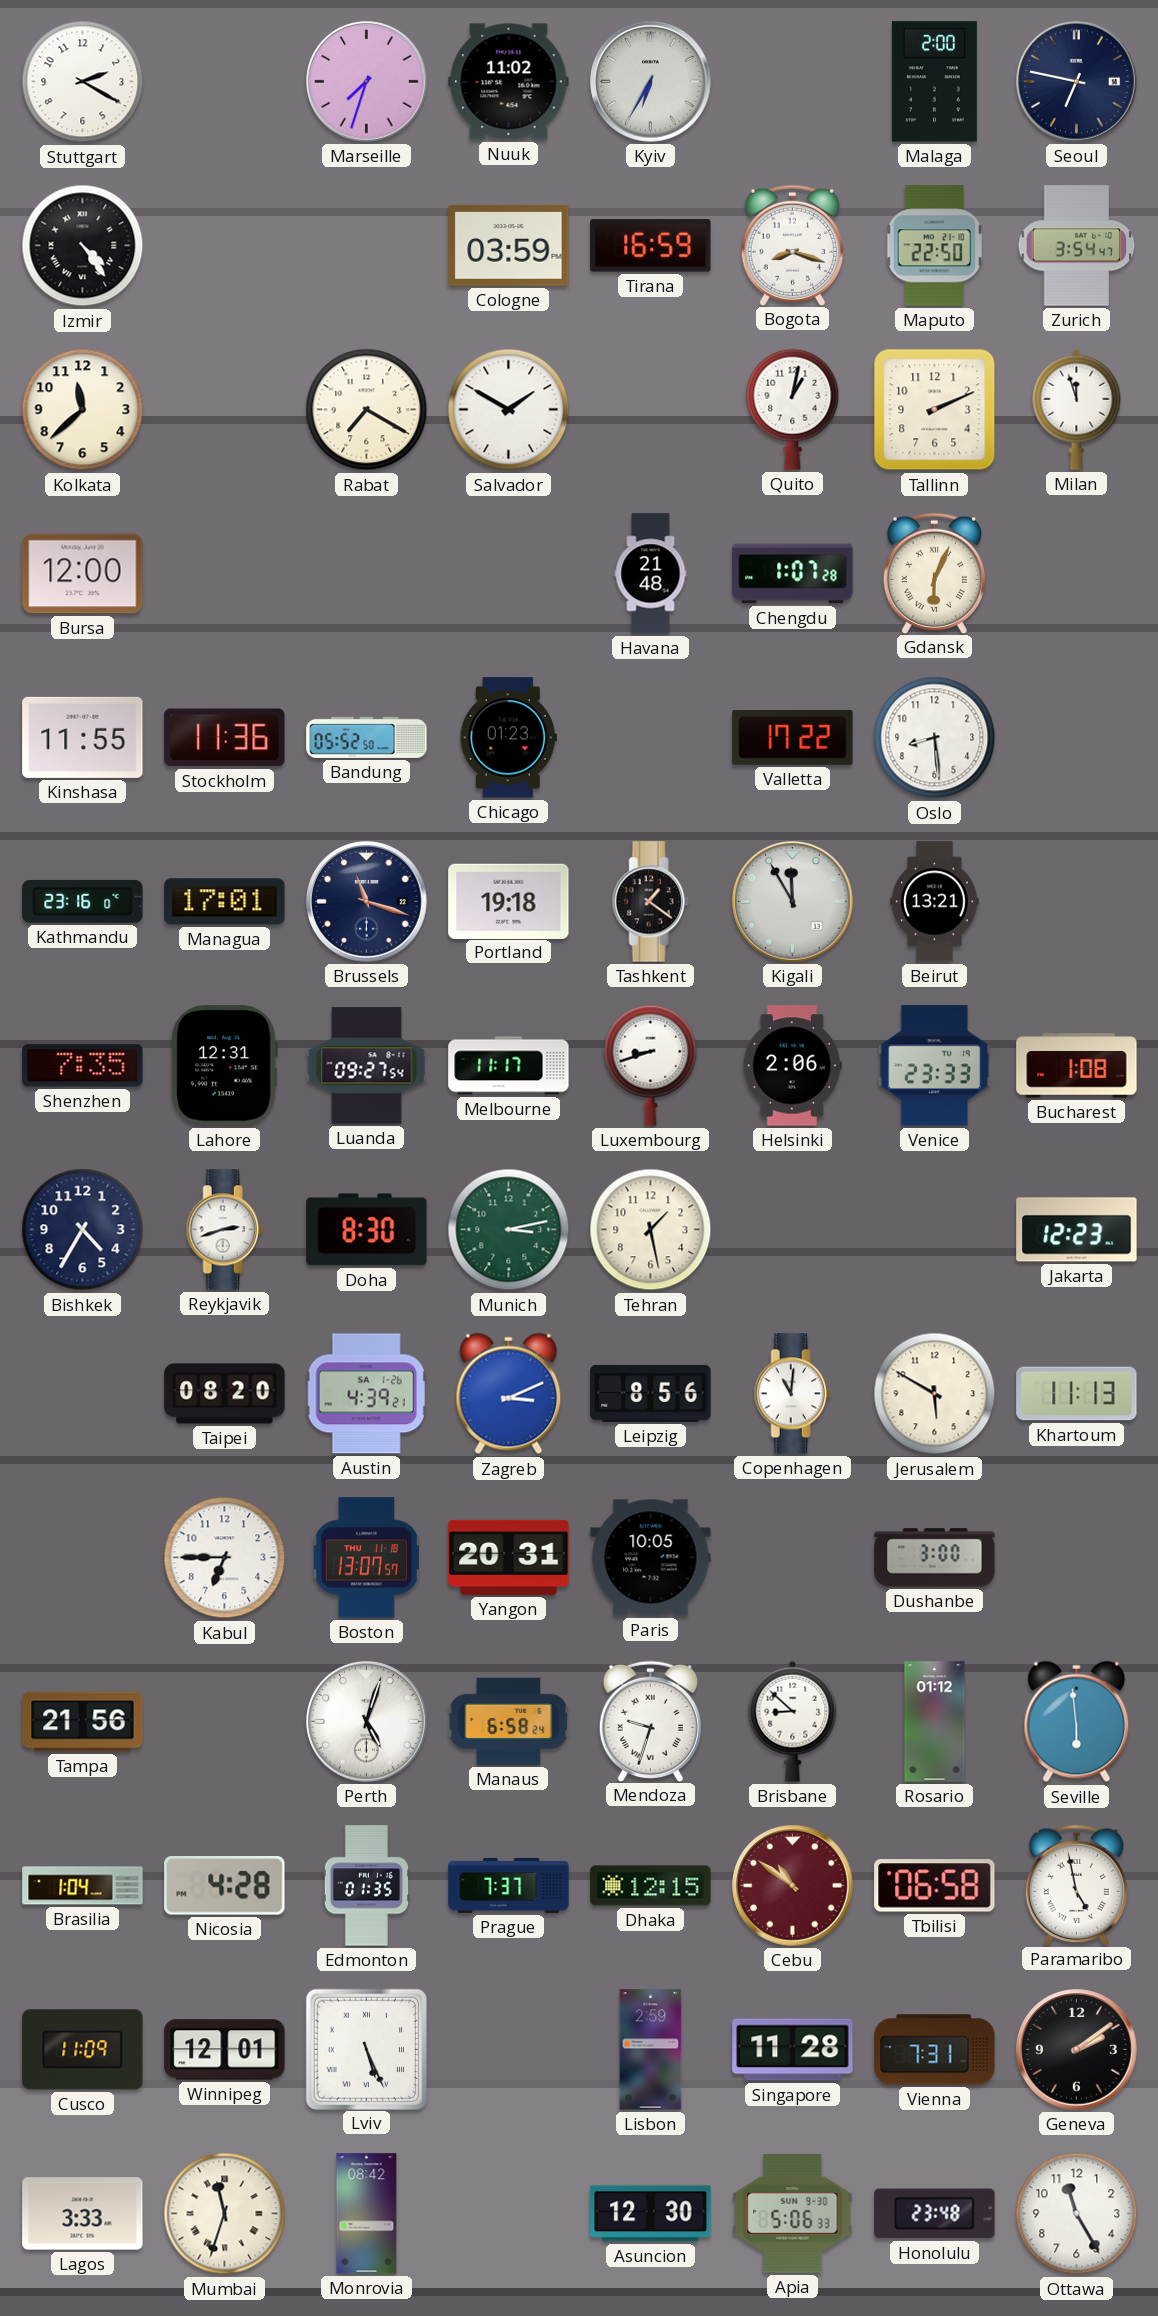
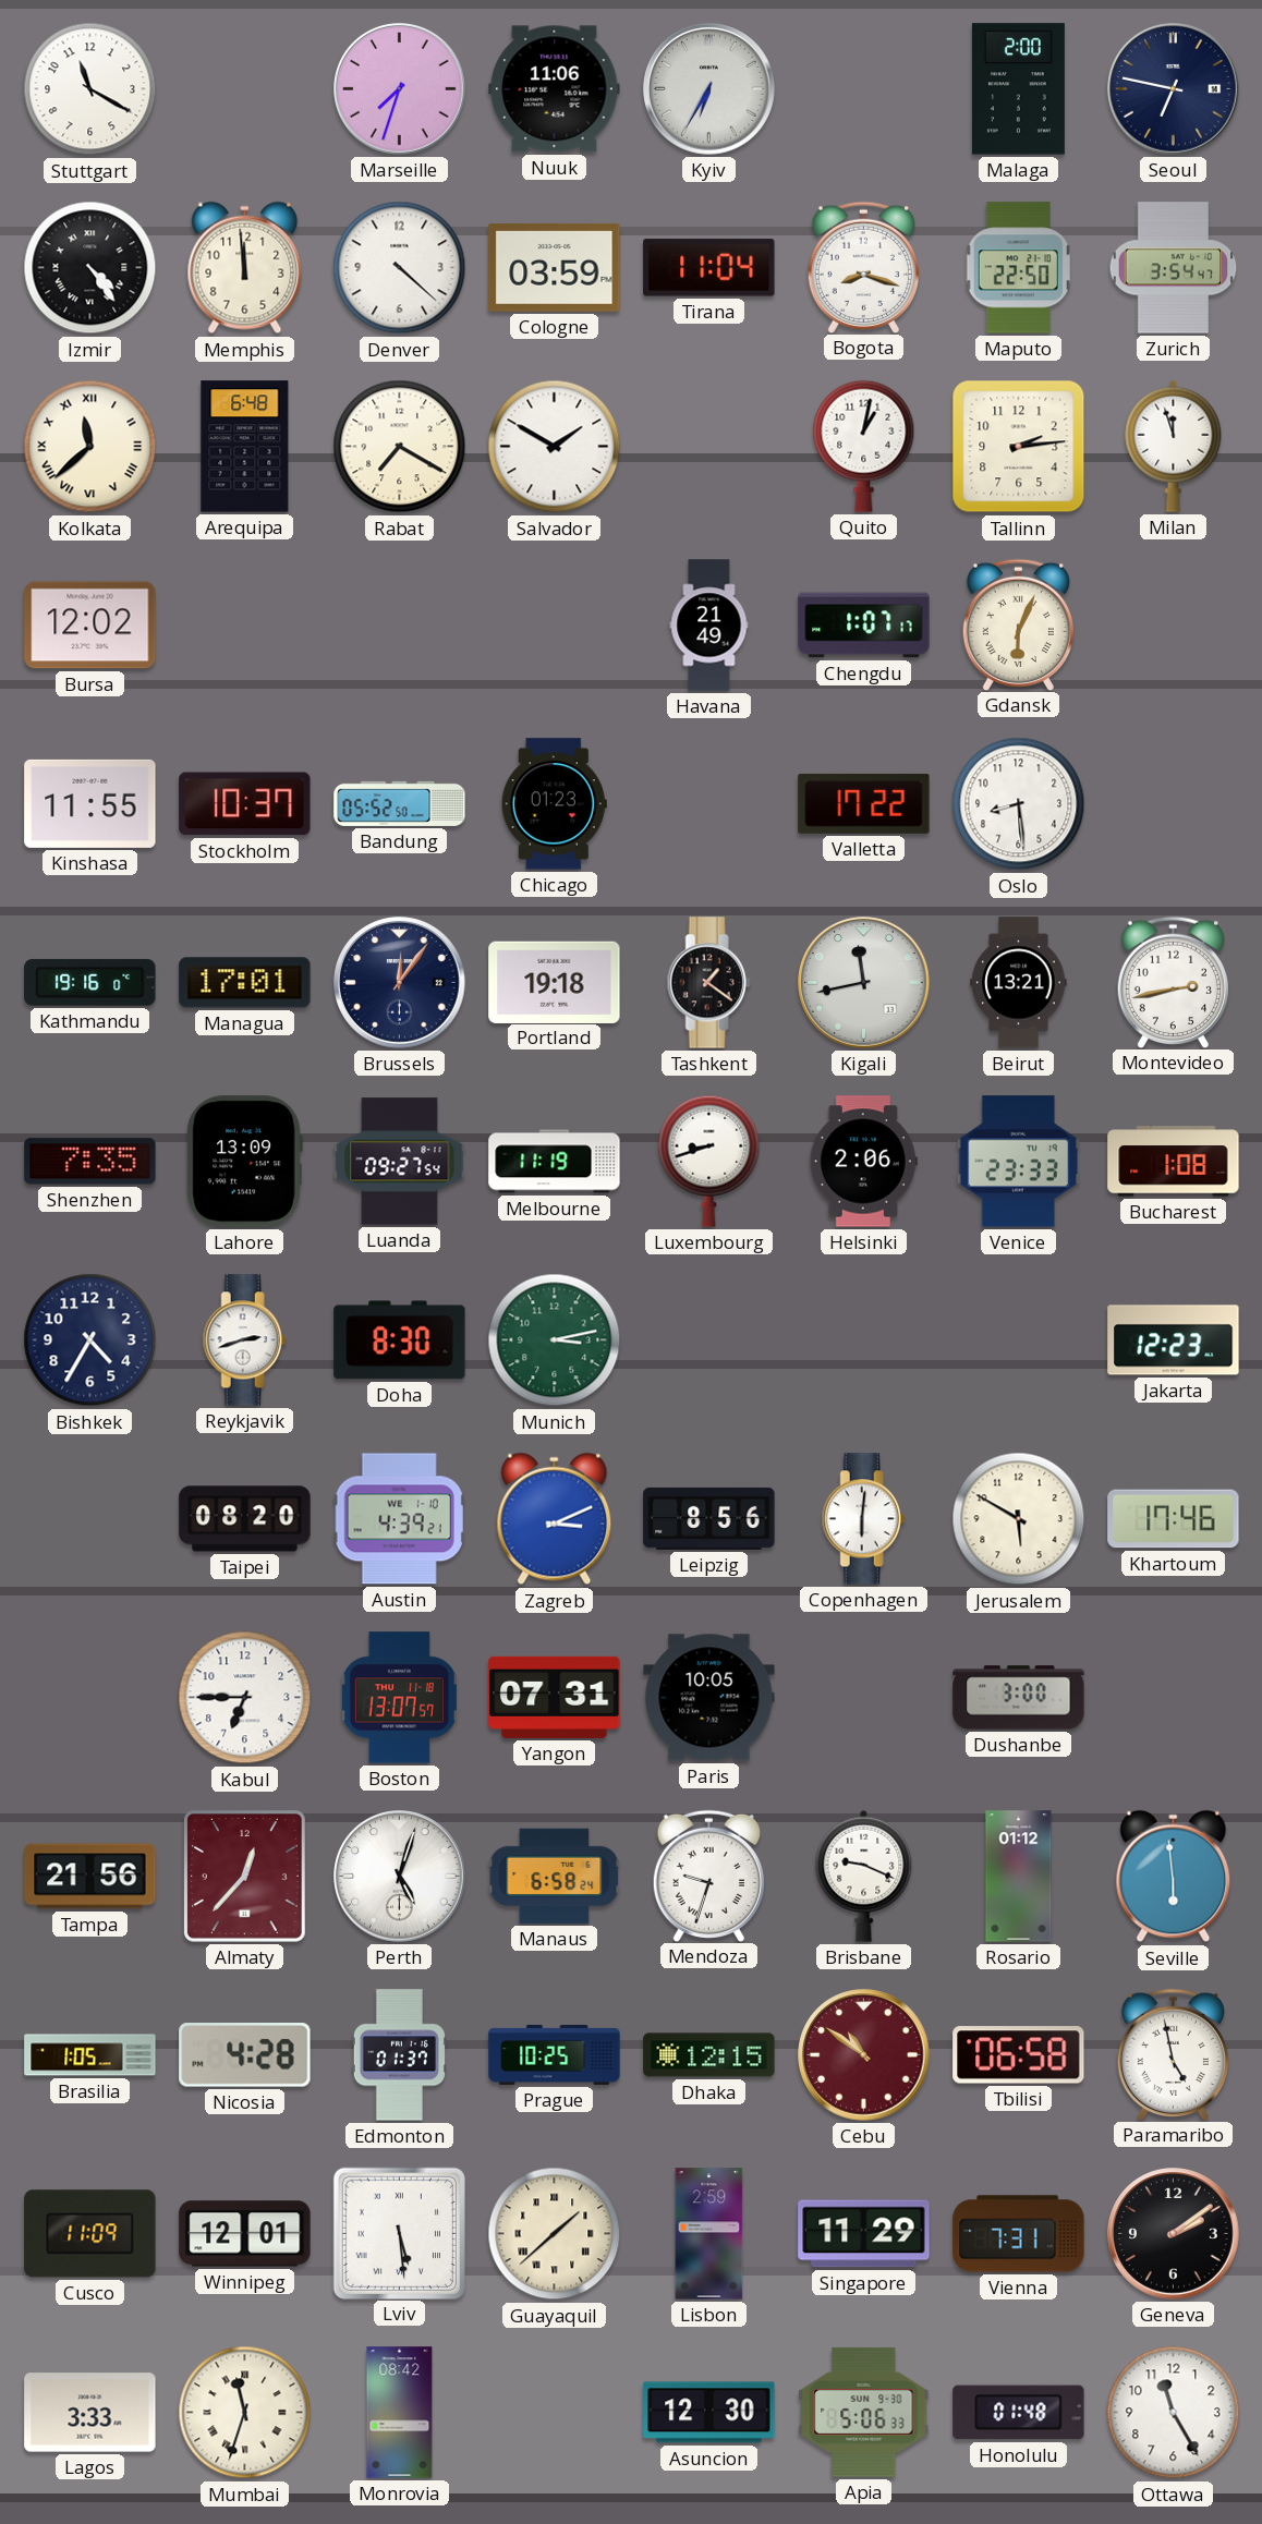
Stuttgart: 2:20 -> 11:20
Nuuk: 11:02 -> 11:06
Memphis: none -> 11:59
Denver: none -> 4:22
Tirana: 16:59 -> 11:04
Kolkata numerals: Arabic -> Roman
Arequipa: none -> 6:48
Tallinn: 2:11 -> 2:14
Bursa: 12:00 -> 12:02
Havana: 21:48 -> 21:49
Chengdu: 1:07:28 -> 1:07:17
Stockholm: 11:36 -> 10:37
Kathmandu: 23:16 -> 19:16
Brussels: 11:18 -> 12:06
Kigali: 11:55 -> 11:43
Montevideo: none -> 2:43
Lahore: 12:31 -> 13:09
Melbourne: 11:17 -> 11:19
Tehran: 1:28 -> none
Austin date: SA 1-26 -> WE 1-10
Copenhagen: 11:01 -> 6:01
Khartoum: 11:13 -> 17:46
Yangon: 20:31 -> 07:31
Almaty: none -> 12:37
Brisbane: 8:52 -> 9:19
Brasilia: 1:04 -> 1:05
Edmonton: 01:35 -> 01:37
Prague: 7:37 -> 10:25
Lviv: 5:26 -> 5:29
Guayaquil: none -> 1:38
Singapore: 11:28 -> 11:29
Honolulu: 23:48 -> 01:48
